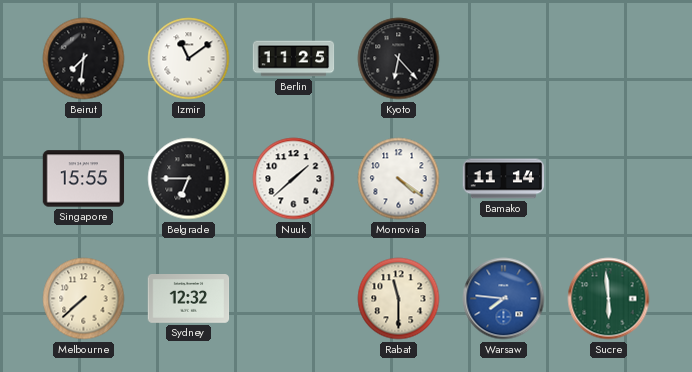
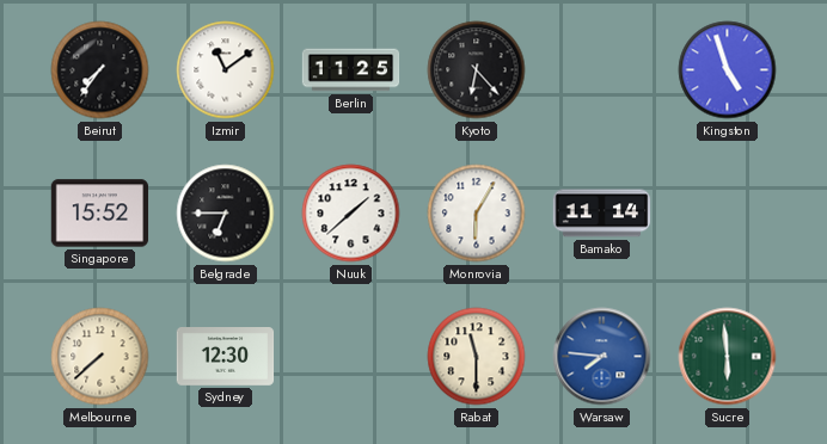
Beirut: 7:31 -> 7:36
Kingston: none -> 4:57
Singapore: 15:55 -> 15:52
Monrovia: 4:21 -> 6:05
Sydney: 12:32 -> 12:30
